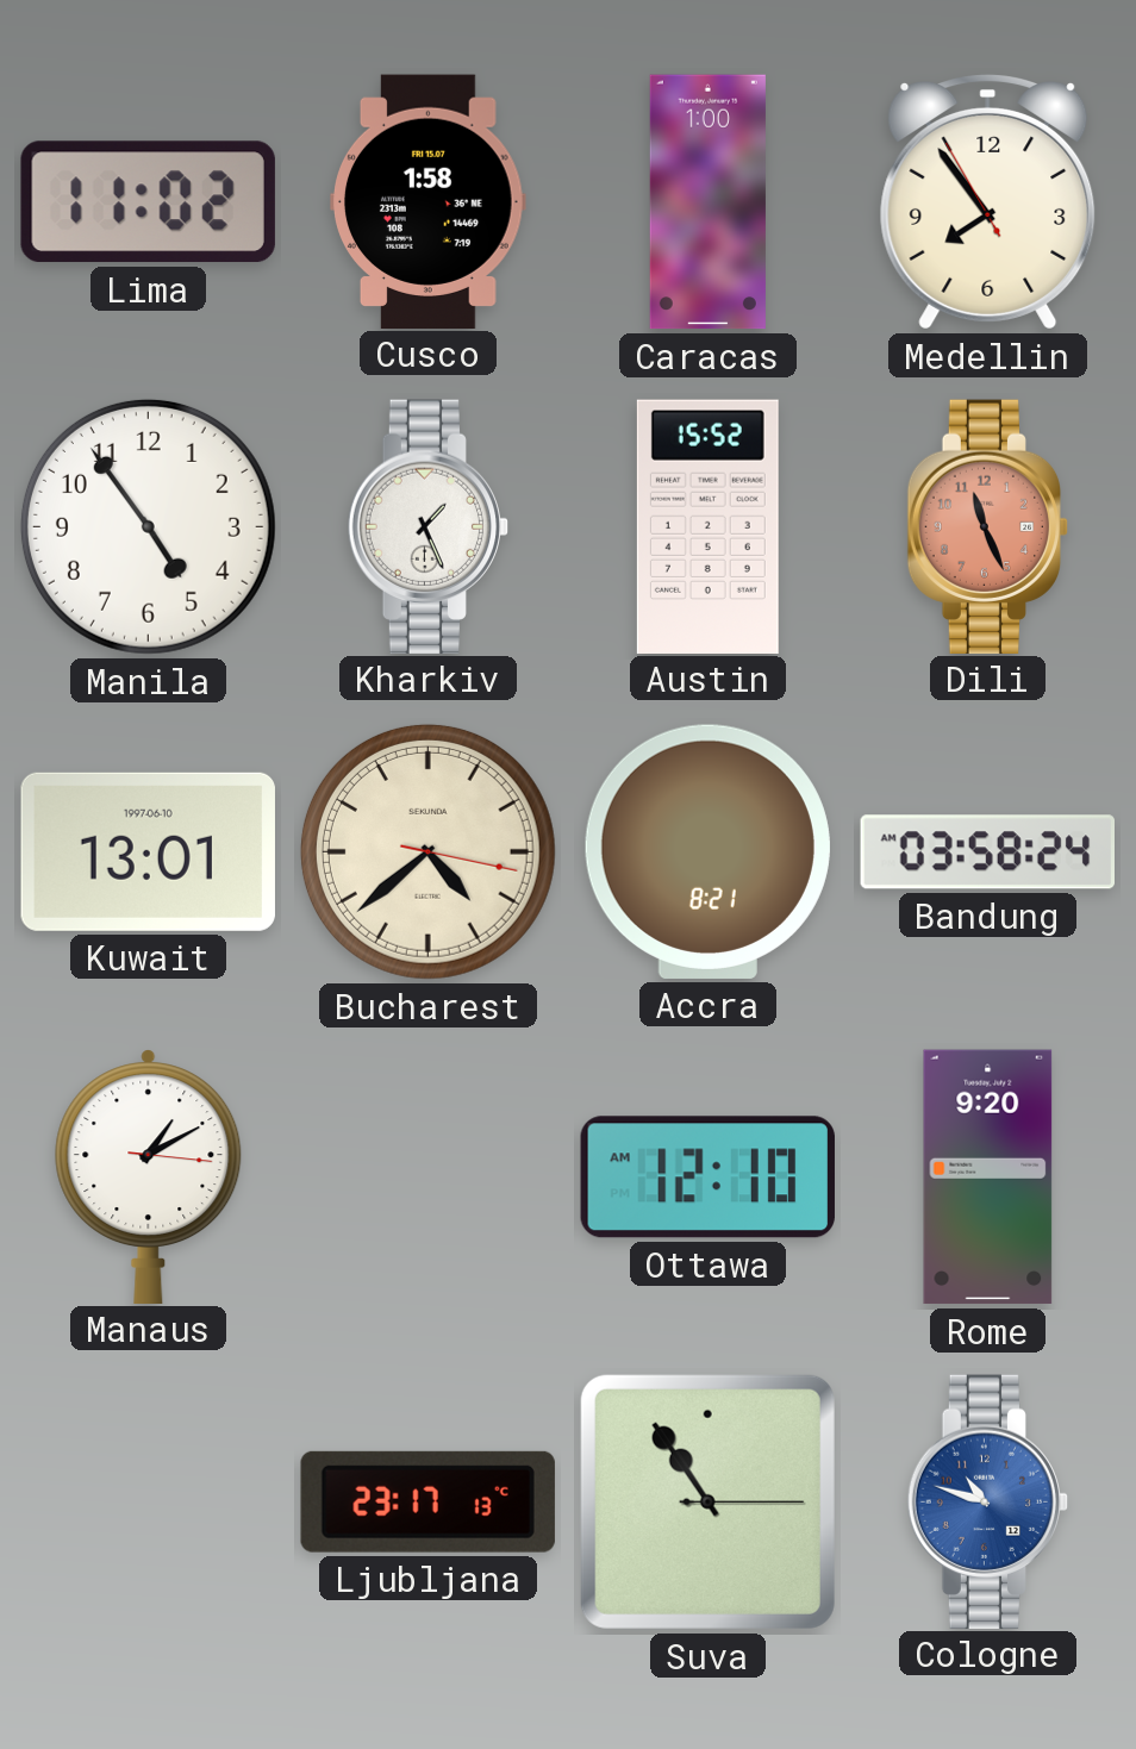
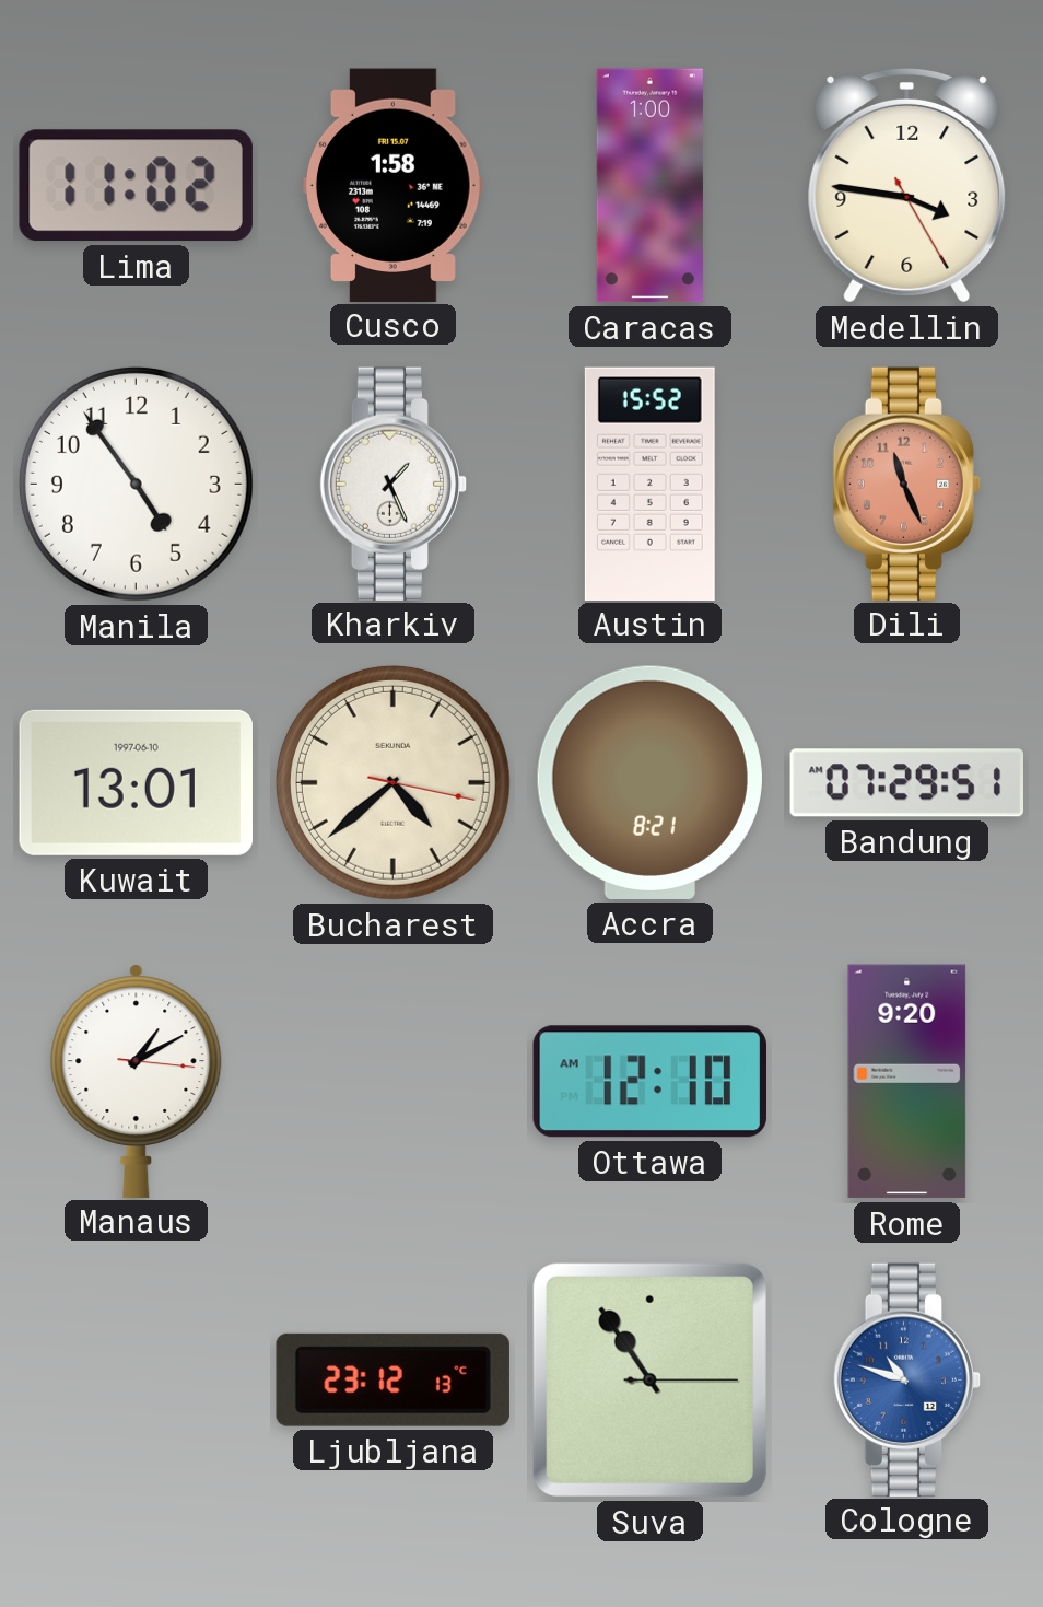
Medellin: 7:53 -> 3:46
Bandung: 03:58 -> 07:29
Ljubljana: 23:17 -> 23:12
